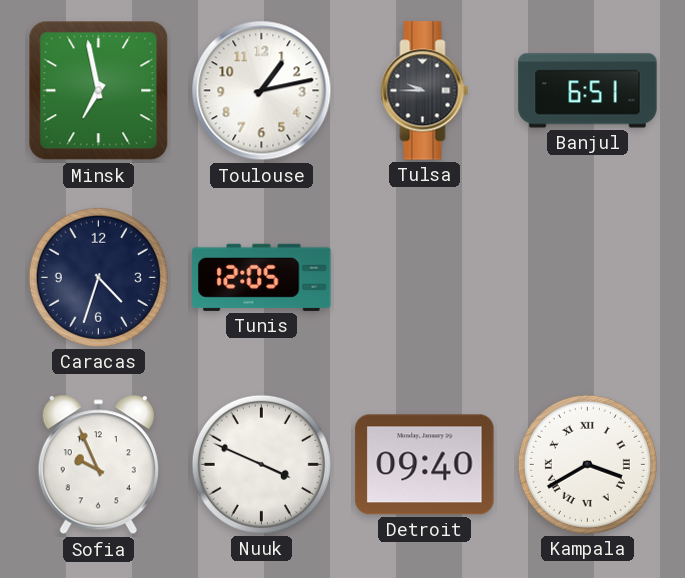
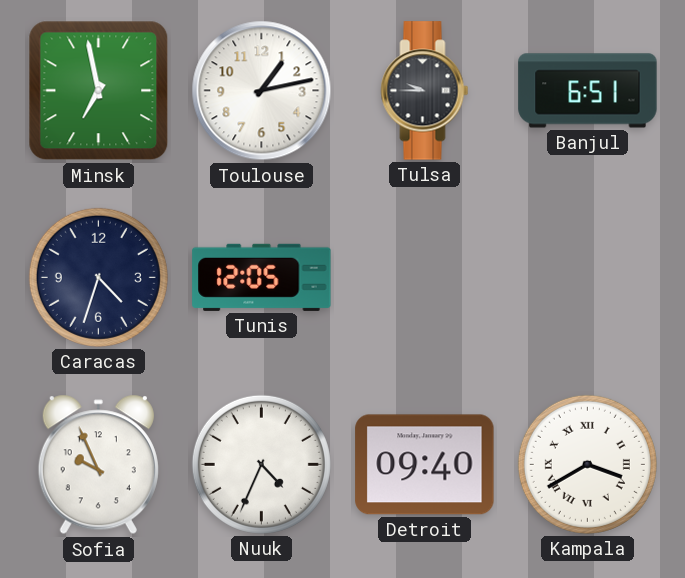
Nuuk: 3:49 -> 4:34
